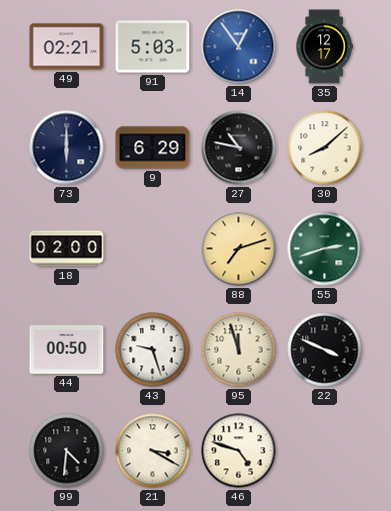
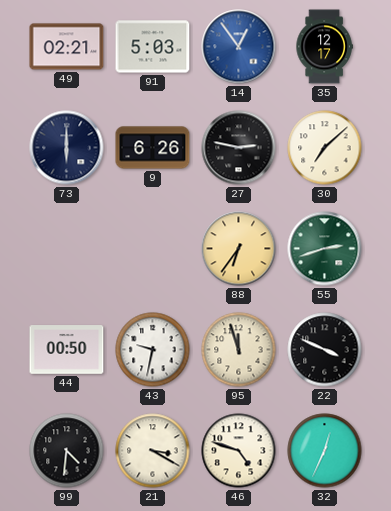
9: 6:29 -> 6:26
27: 10:47 -> 2:47
30: 8:08 -> 7:08
18: 02:00 -> none
88: 7:12 -> 6:36
43: 9:27 -> 9:32
32: none -> 12:34
